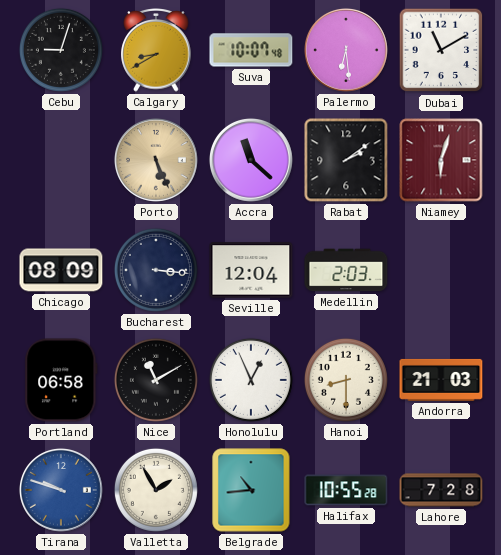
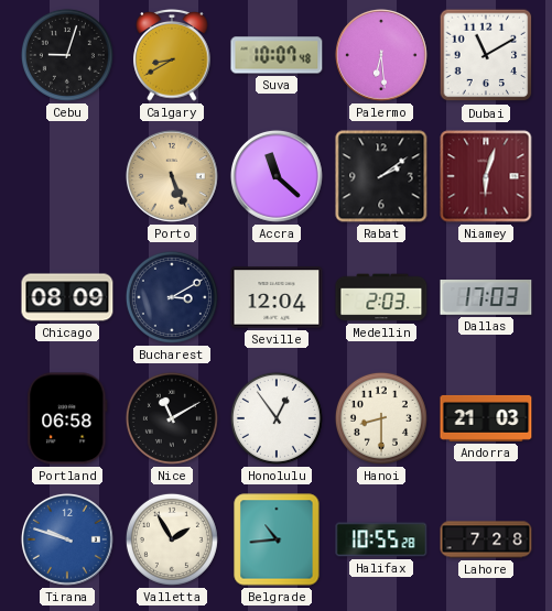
Bucharest: 3:16 -> 3:10
Dallas: none -> 17:03
Honolulu: 12:56 -> 12:54
